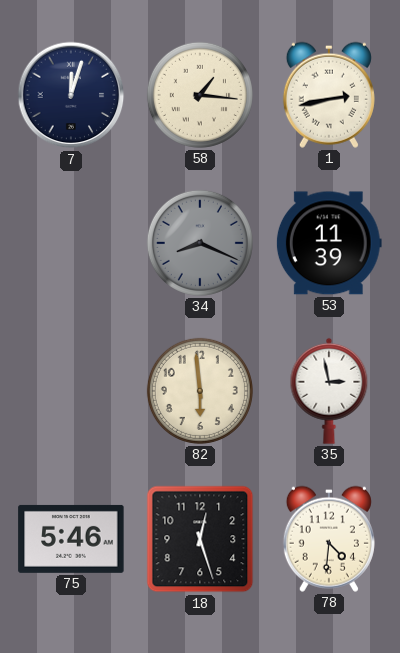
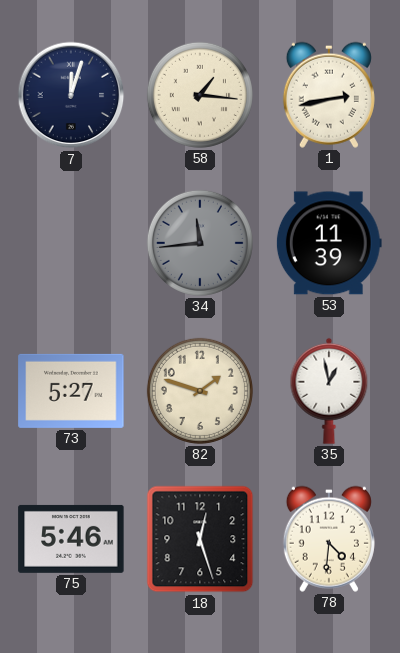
34: 8:19 -> 11:44
73: none -> 5:27
82: 5:59 -> 1:48
35: 2:58 -> 12:58
